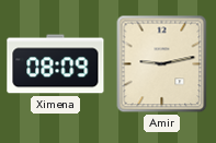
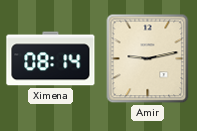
Ximena: 08:09 -> 08:14
